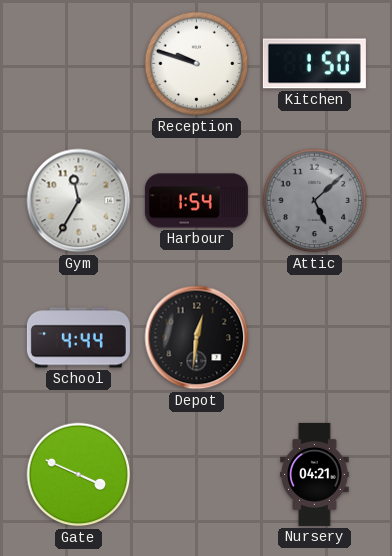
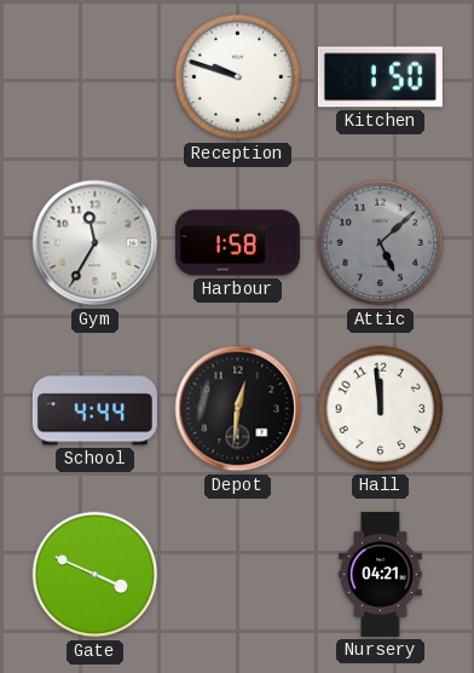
Harbour: 1:54 -> 1:58
Hall: none -> 11:59
